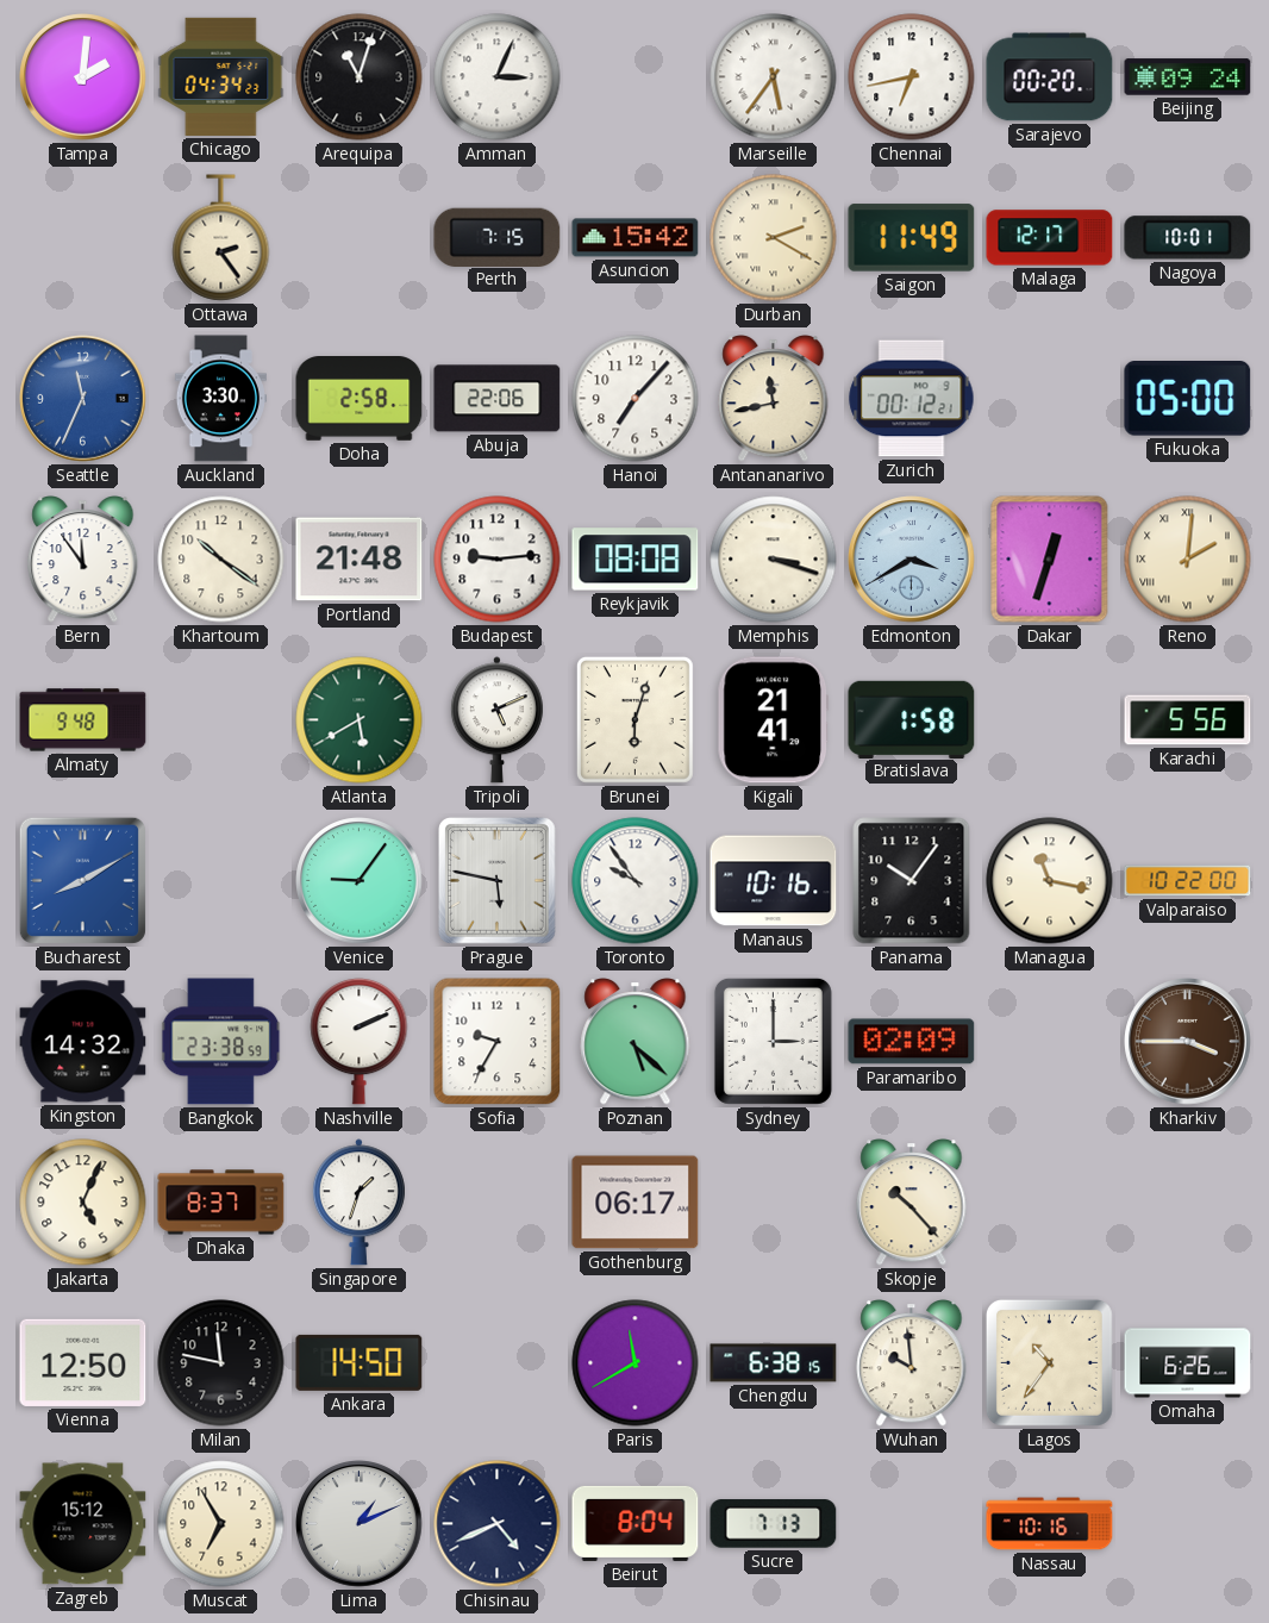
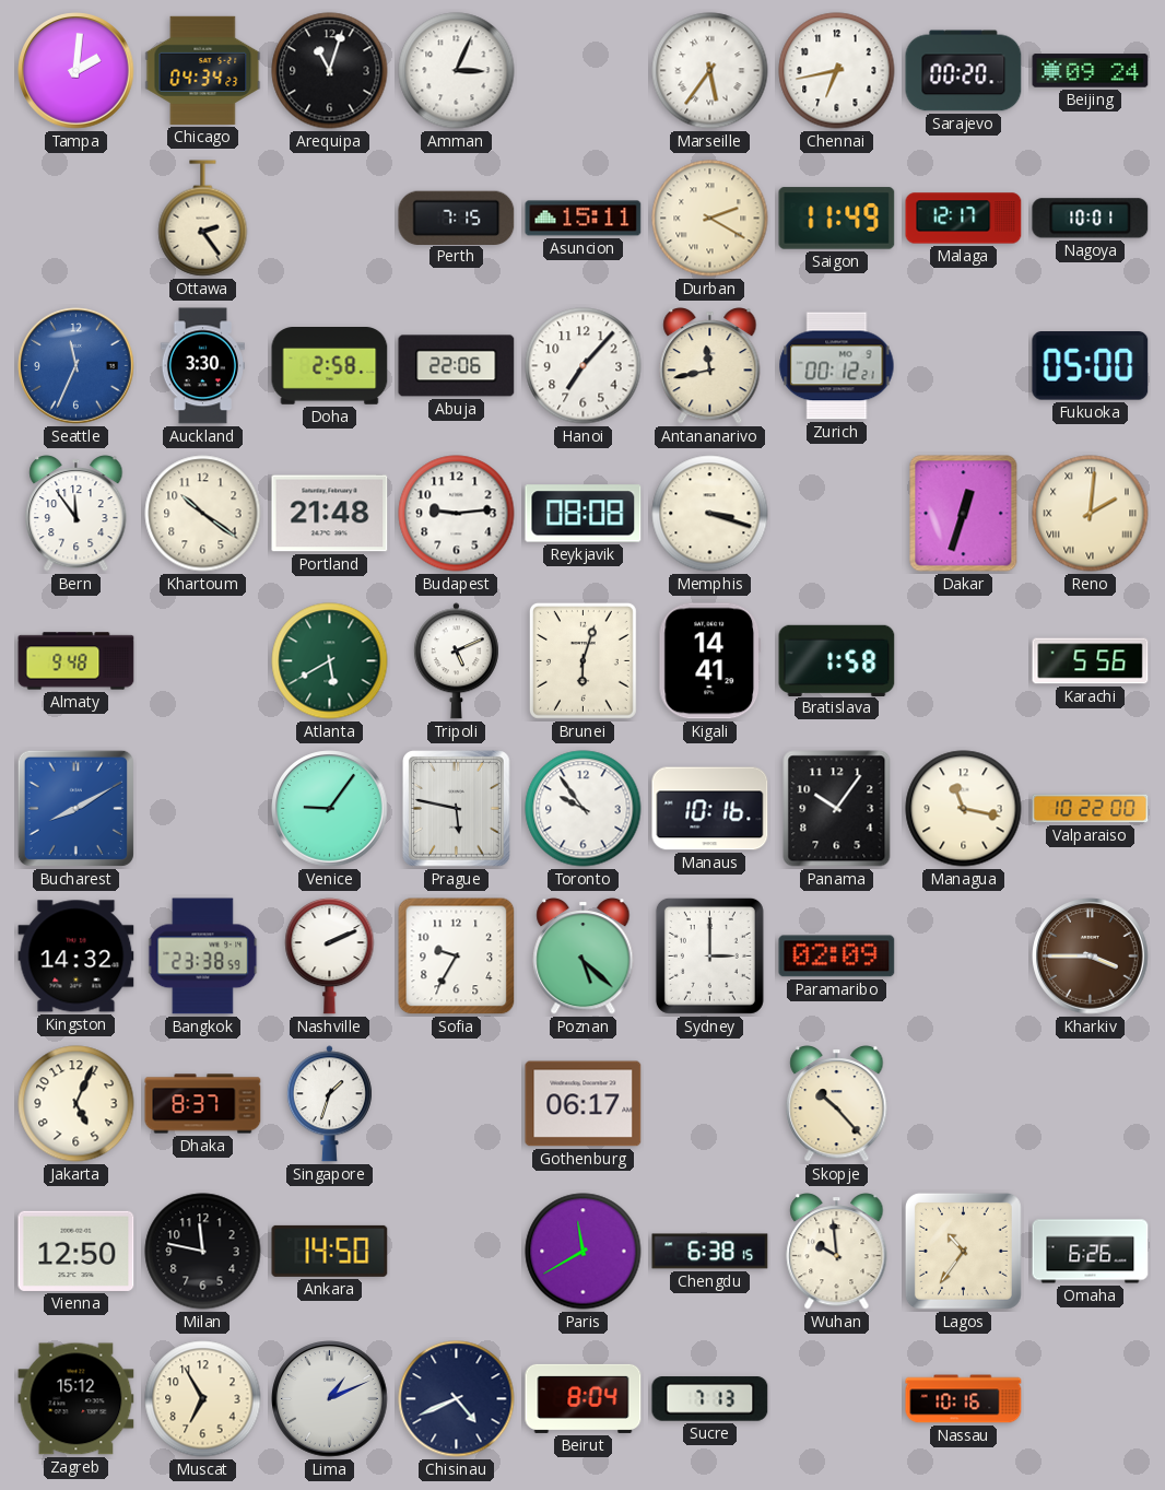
Asuncion: 15:42 -> 15:11
Edmonton: 3:40 -> none
Kigali: 21:41 -> 14:41
